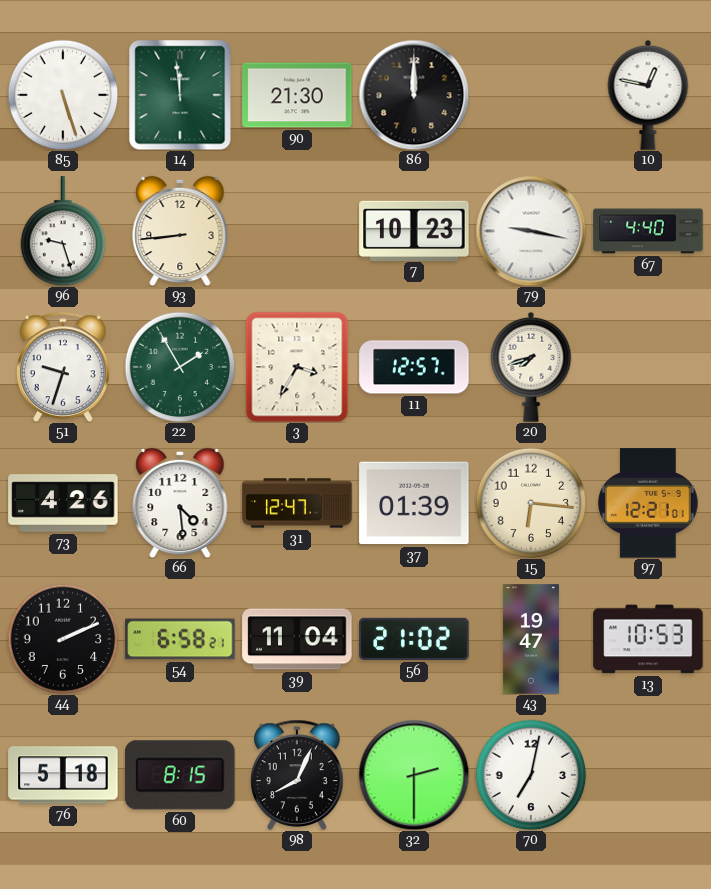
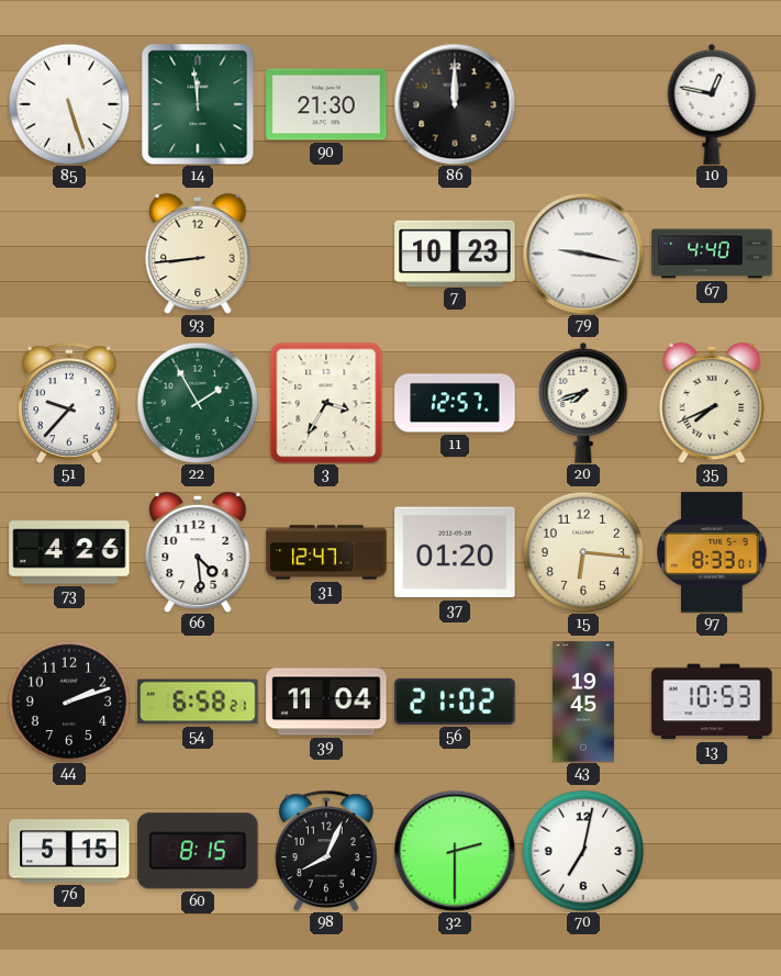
96: 9:27 -> none
51: 9:33 -> 9:37
35: none -> 7:41
37: 01:39 -> 01:20
97: 12:21 -> 8:33
44: 2:11 -> 2:12
43: 19:47 -> 19:45
76: 5:18 -> 5:15
